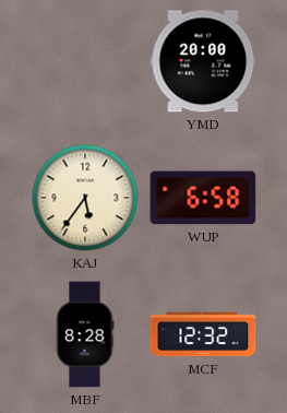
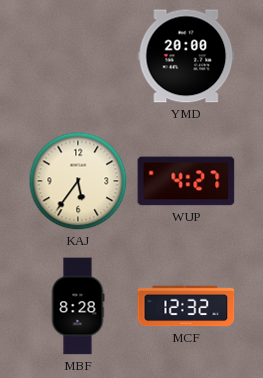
WUP: 6:58 -> 4:27
